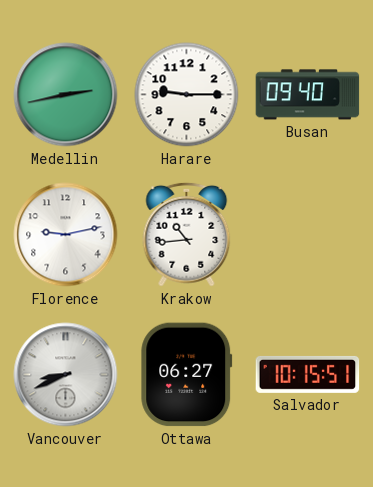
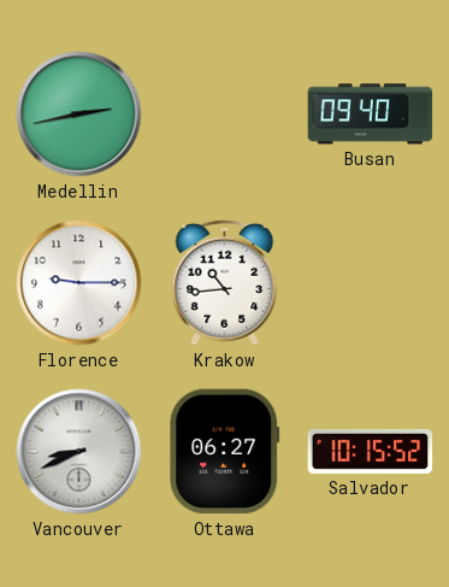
Harare: 9:15 -> none
Florence: 9:13 -> 9:15
Salvador: 10:15:51 -> 10:15:52
